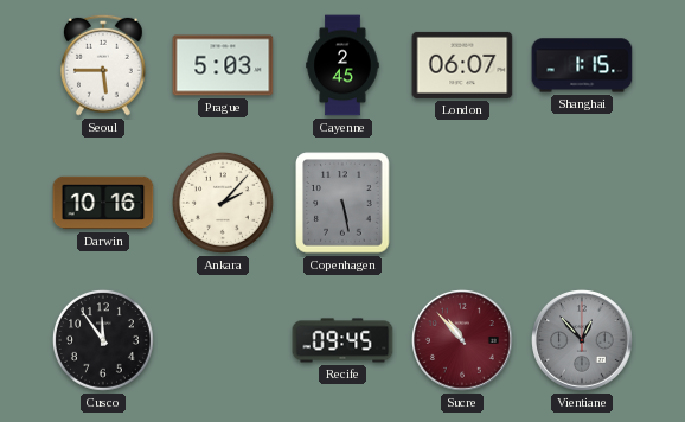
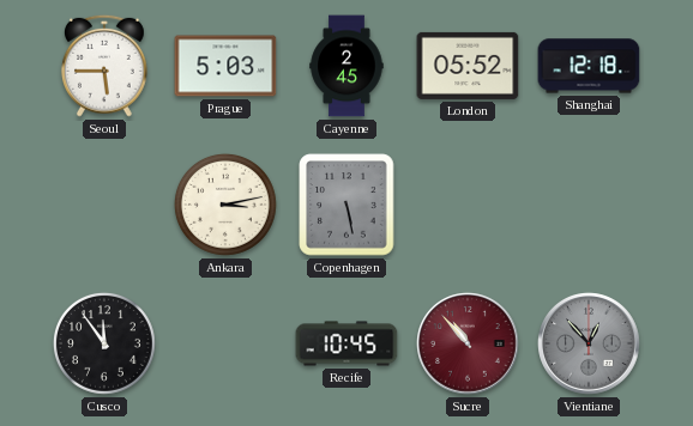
London: 06:07 -> 05:52
Shanghai: 1:15 -> 12:18
Darwin: 10:16 -> none
Ankara: 2:07 -> 3:13
Recife: 09:45 -> 10:45
